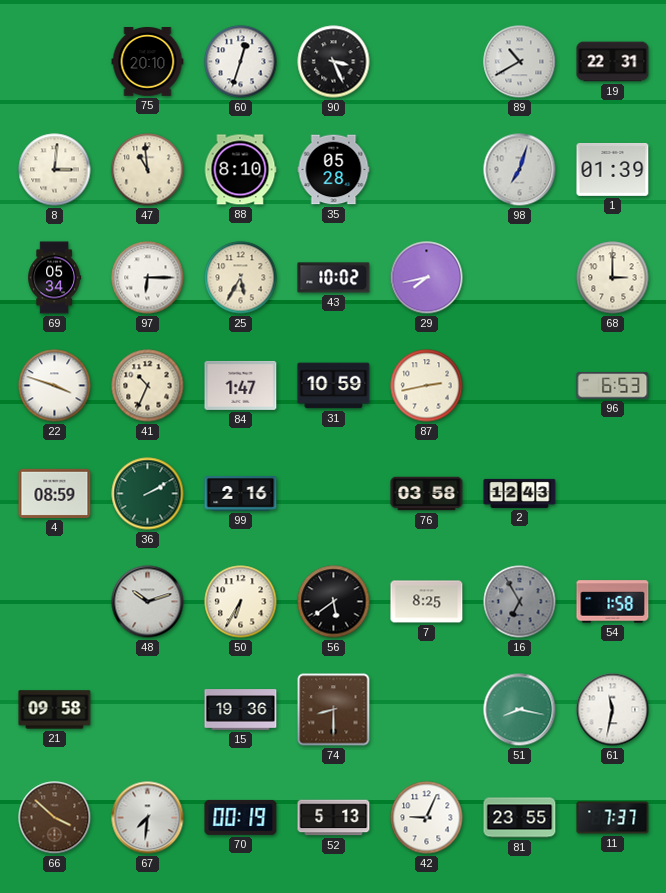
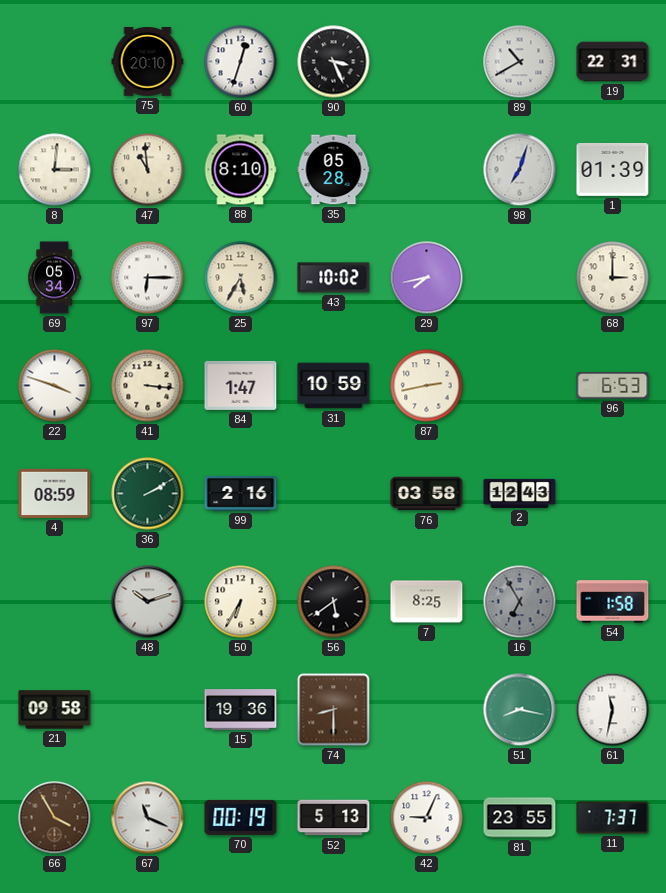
41: 10:34 -> 3:16
66: 3:52 -> 3:55
67: 7:31 -> 11:19
